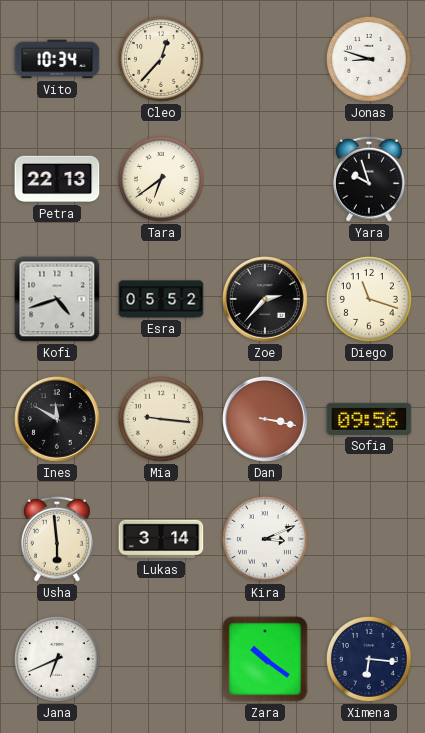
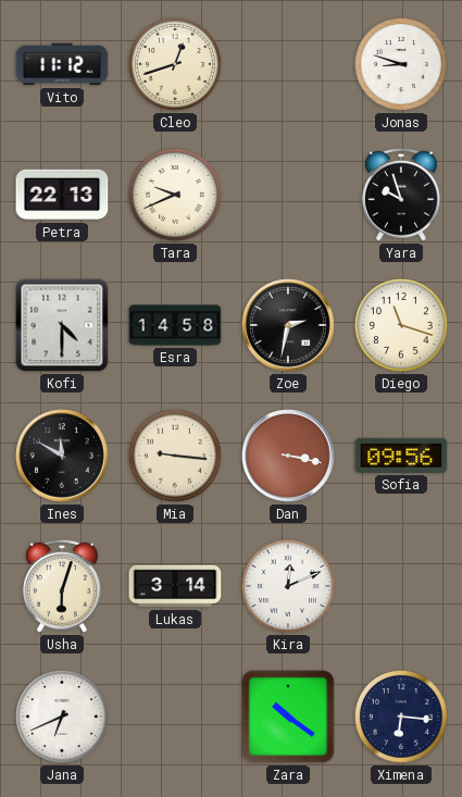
Vito: 10:34 -> 11:12
Cleo: 12:37 -> 12:42
Tara: 6:39 -> 9:41
Kofi: 4:42 -> 4:30
Esra: 05:52 -> 14:58
Zoe: 2:37 -> 2:32
Usha: 5:59 -> 6:03
Kira: 3:11 -> 12:11
